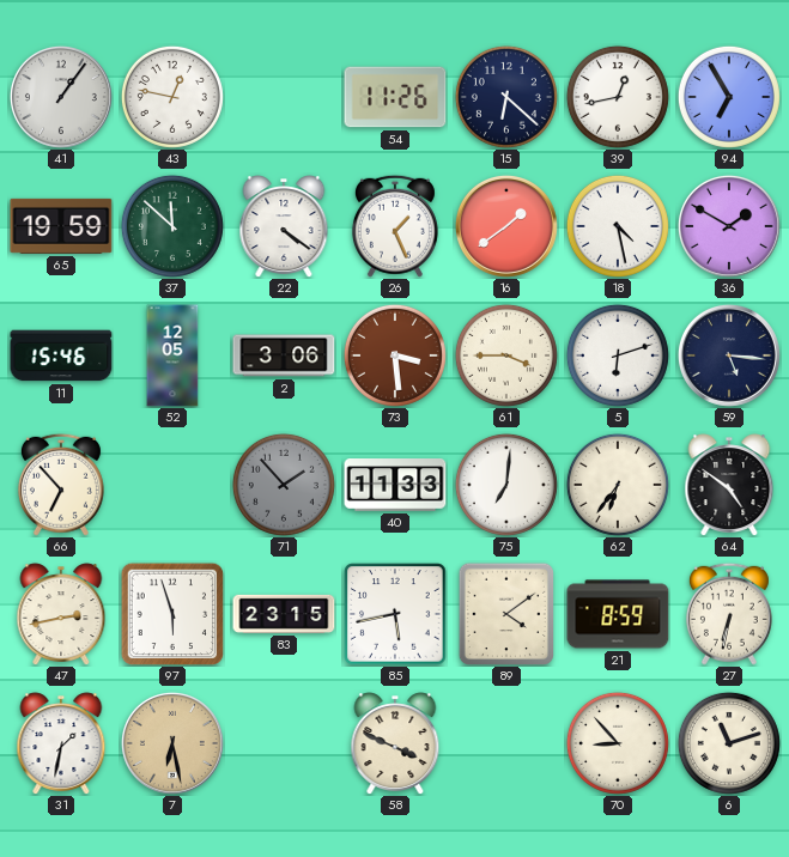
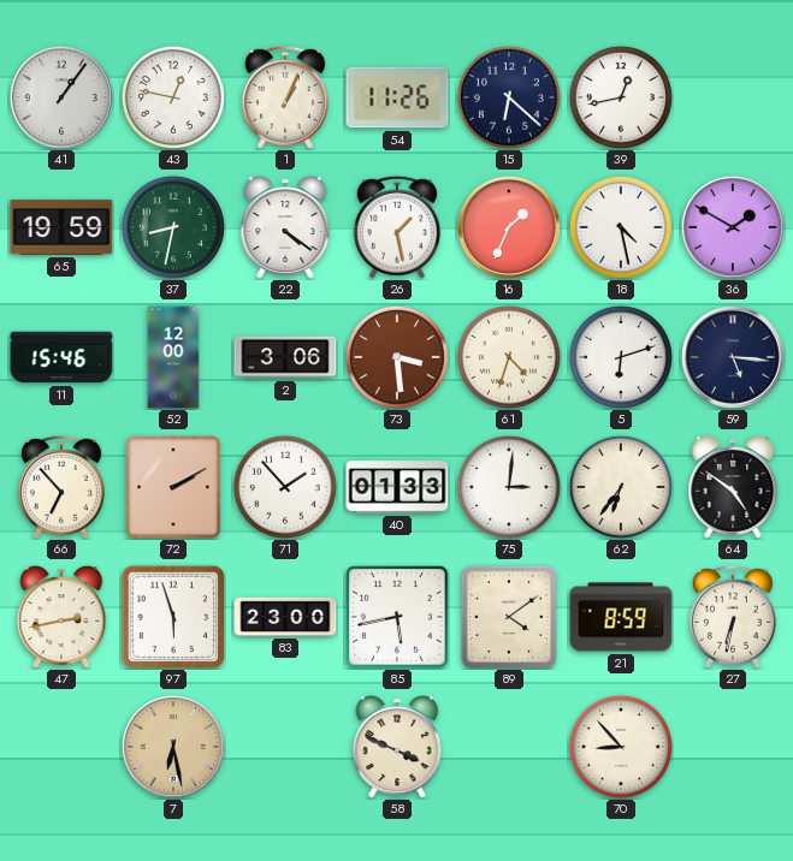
1: none -> 1:04
94: 6:55 -> none
37: 11:52 -> 8:32
26: 1:26 -> 1:28
16: 1:39 -> 1:34
52: 12:05 -> 12:00
61: 3:45 -> 4:33
72: none -> 2:10
71 dial: grey -> white
40: 11:33 -> 01:33
75: 7:01 -> 3:01
83: 23:15 -> 23:00
31: 1:32 -> none
6: 11:12 -> none
